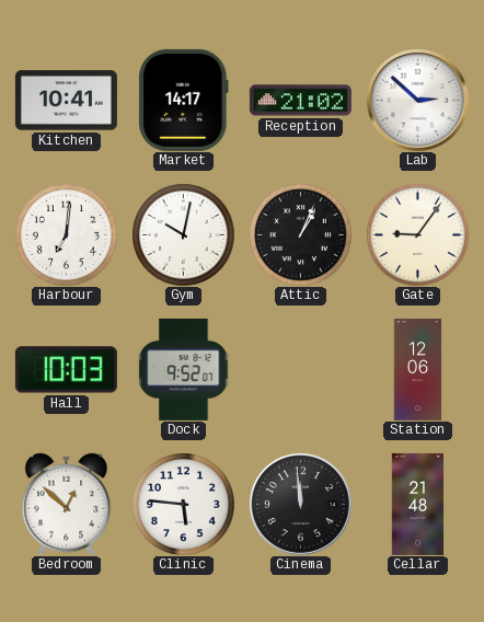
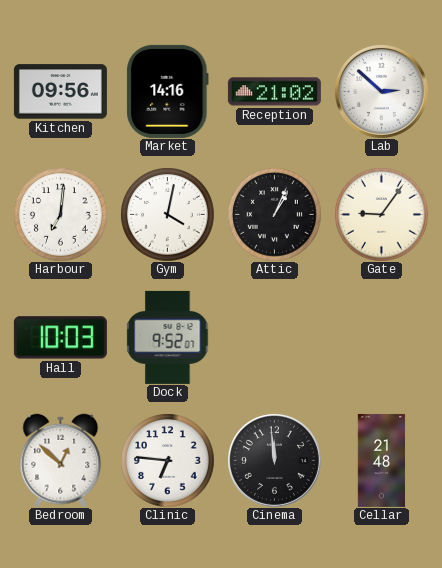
Kitchen: 10:41 -> 09:56
Market: 14:17 -> 14:16
Gym: 10:02 -> 4:02
Station: 12:06 -> none
Clinic: 5:46 -> 6:46
